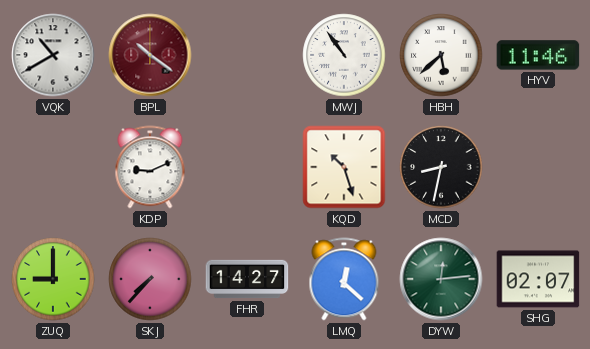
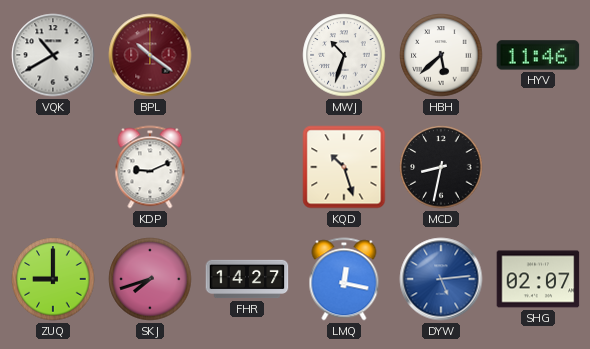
MWJ: 10:54 -> 10:33
SKJ: 7:37 -> 7:42
LMQ: 12:22 -> 12:17
DYW: 12:14 -> 5:14
DYW dial: green -> blue
